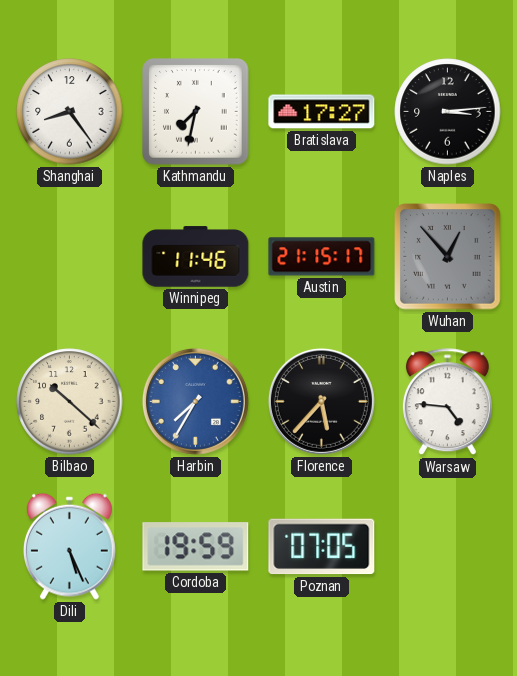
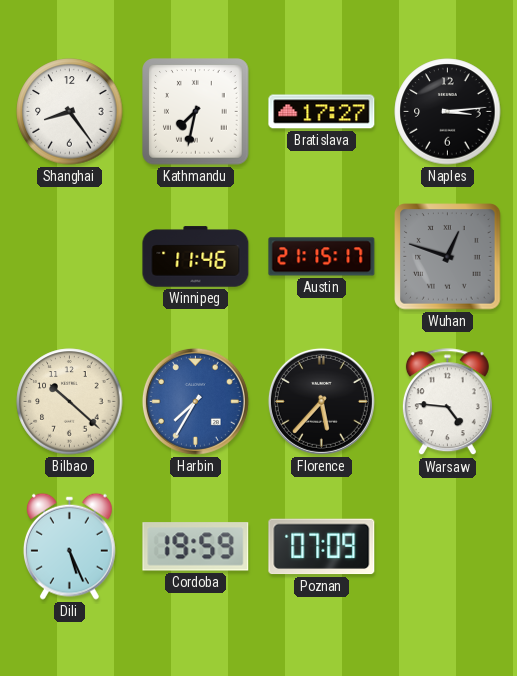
Wuhan: 12:53 -> 12:48
Poznan: 07:05 -> 07:09
